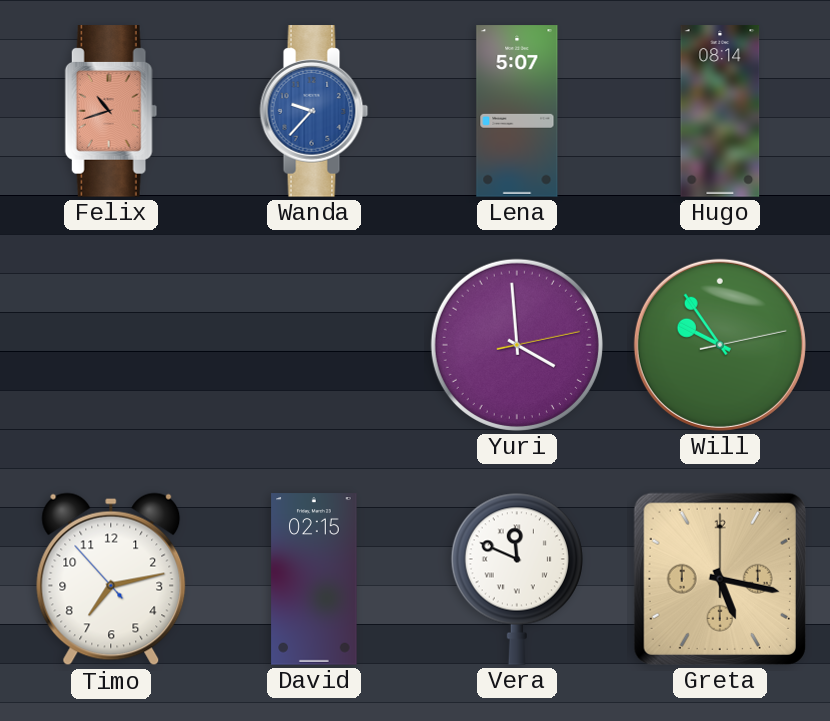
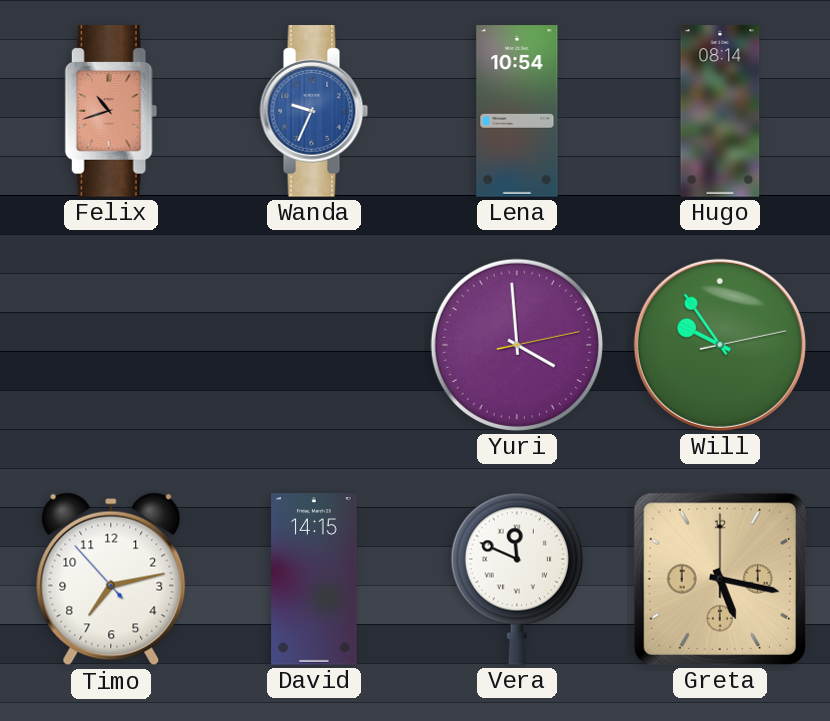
Wanda: 9:37 -> 9:34
Lena: 5:07 -> 10:54
David: 02:15 -> 14:15
